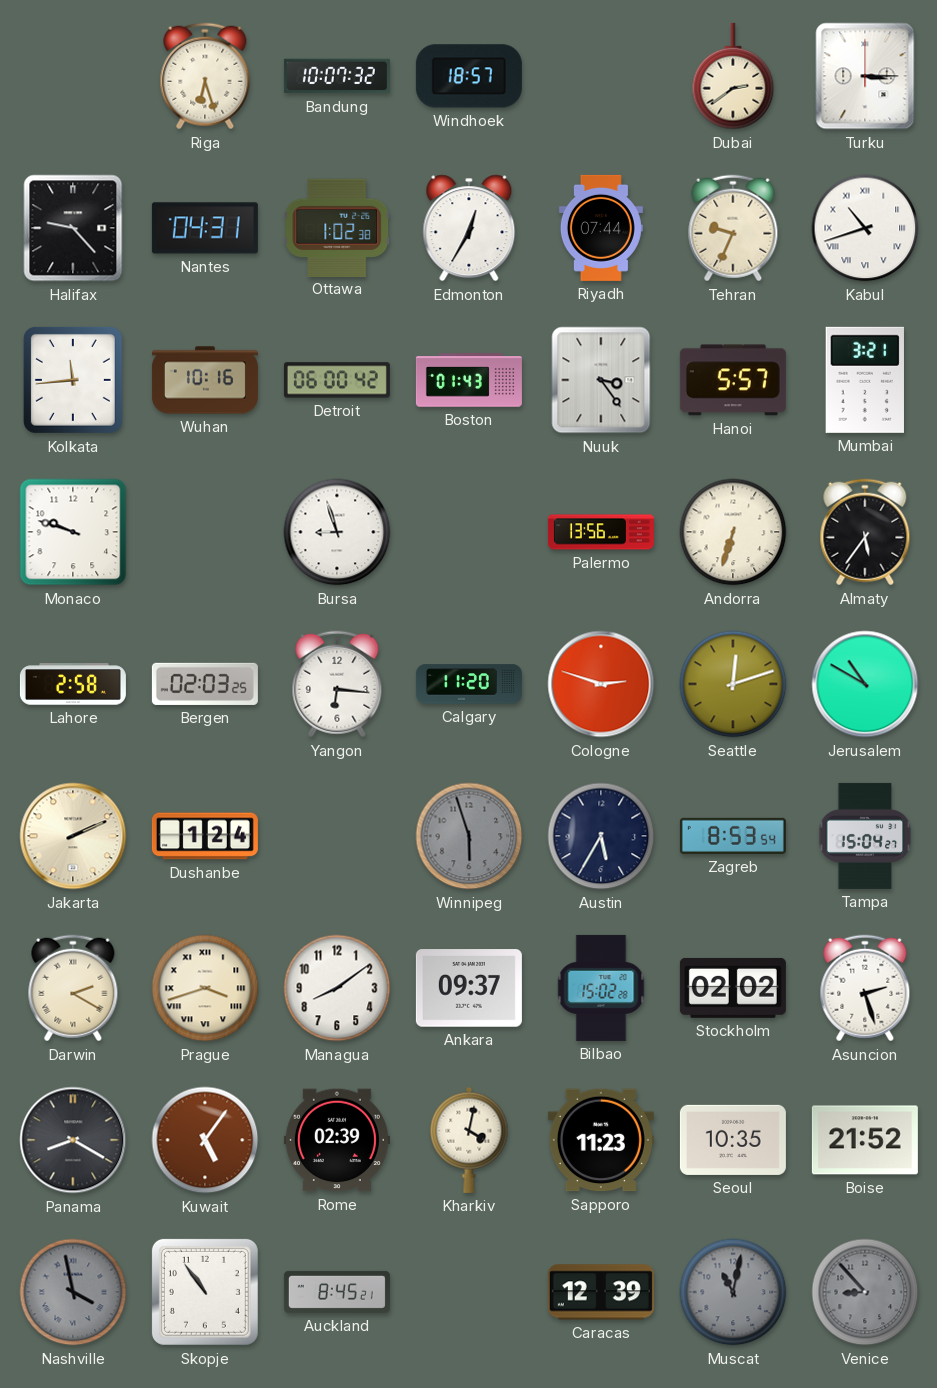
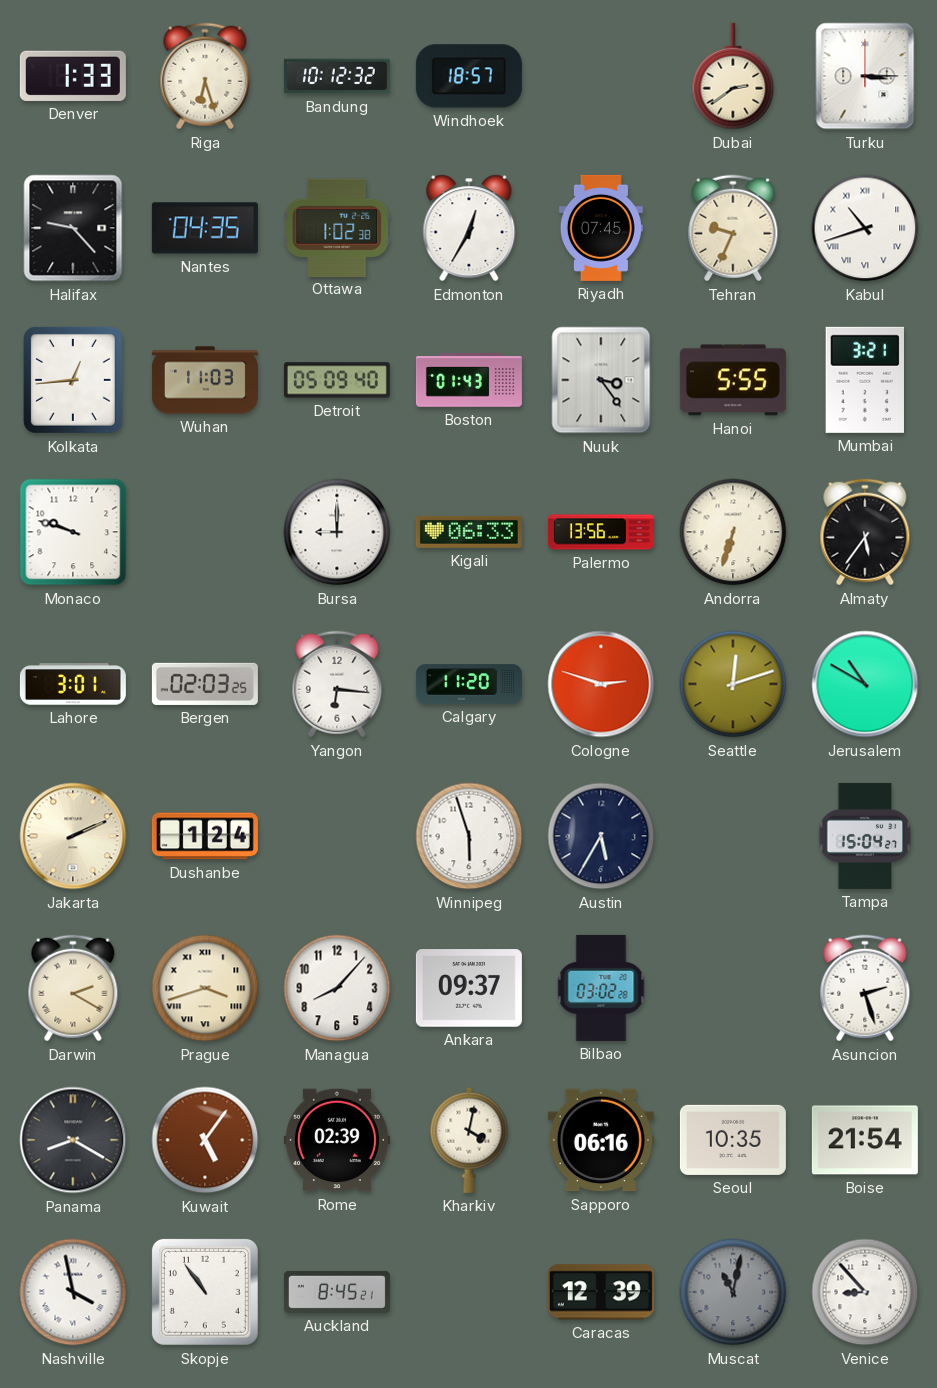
Denver: none -> 1:33
Bandung: 10:07 -> 10:12
Nantes: 04:31 -> 04:35
Riyadh: 07:44 -> 07:45
Kolkata: 11:44 -> 12:44
Wuhan: 10:16 -> 11:03
Detroit: 06:00 -> 05:09
Hanoi: 5:57 -> 5:55
Bursa: 8:57 -> 9:00
Kigali: none -> 06:33
Lahore: 2:58 -> 3:01
Winnipeg dial: grey -> white
Zagreb: 8:53 -> none
Managua: 8:09 -> 8:07
Bilbao: 15:02 -> 03:02
Stockholm: 02:02 -> none
Sapporo: 11:23 -> 06:16
Boise: 21:52 -> 21:54
Nashville dial: grey -> white
Venice dial: grey -> white
